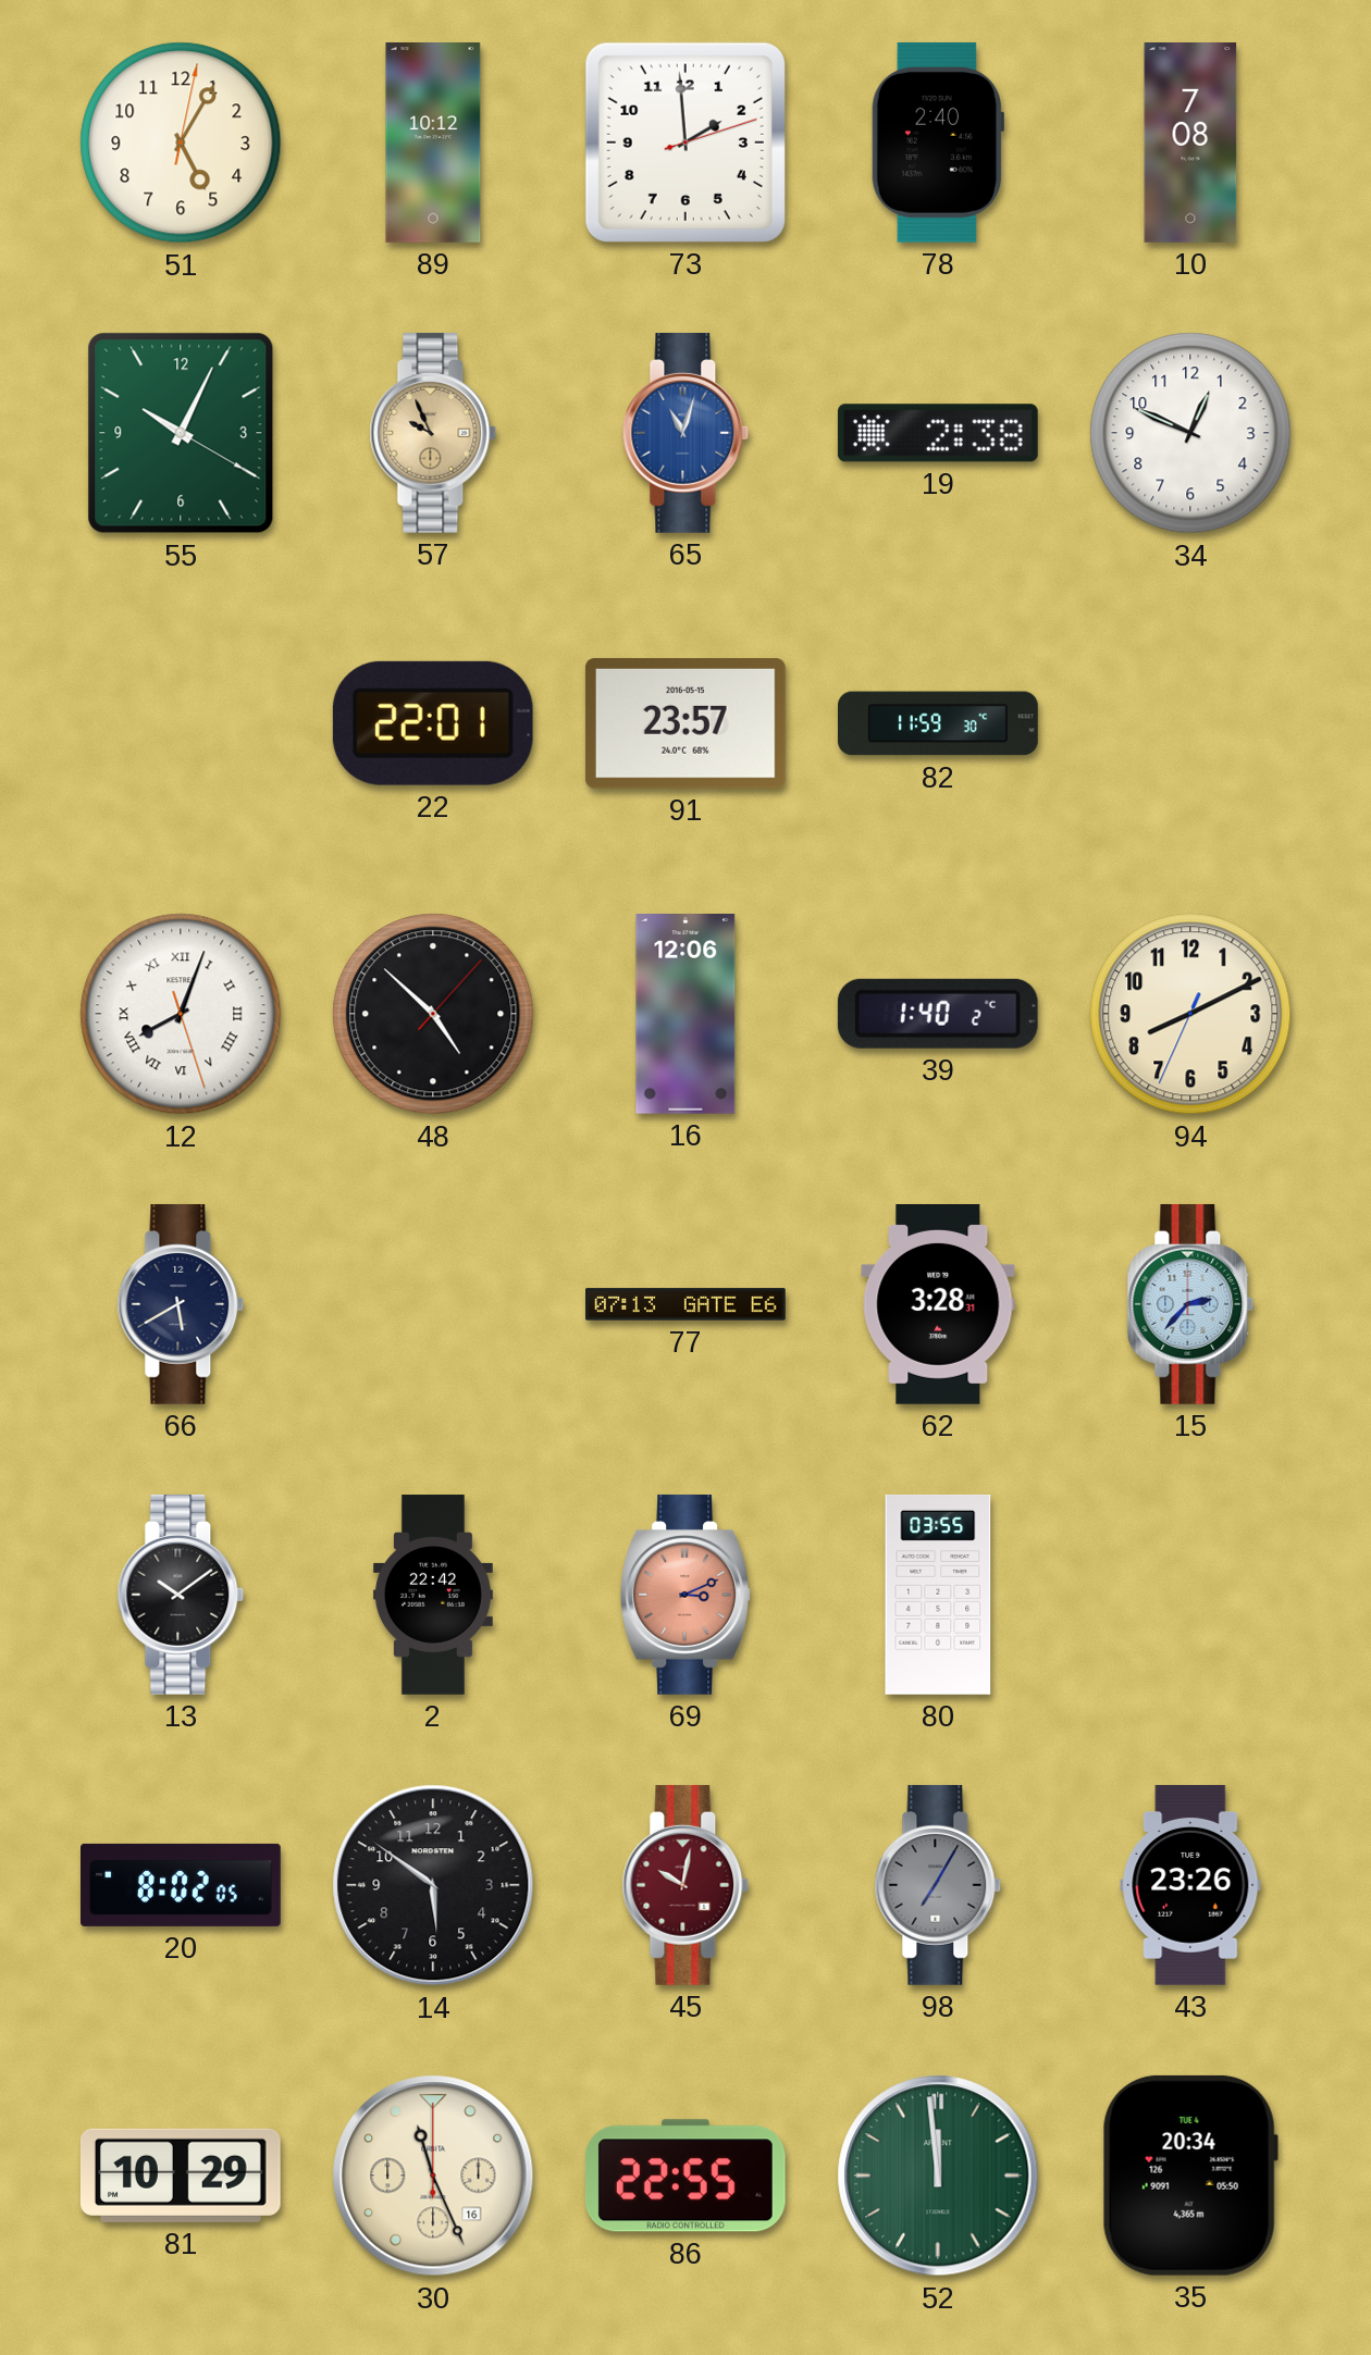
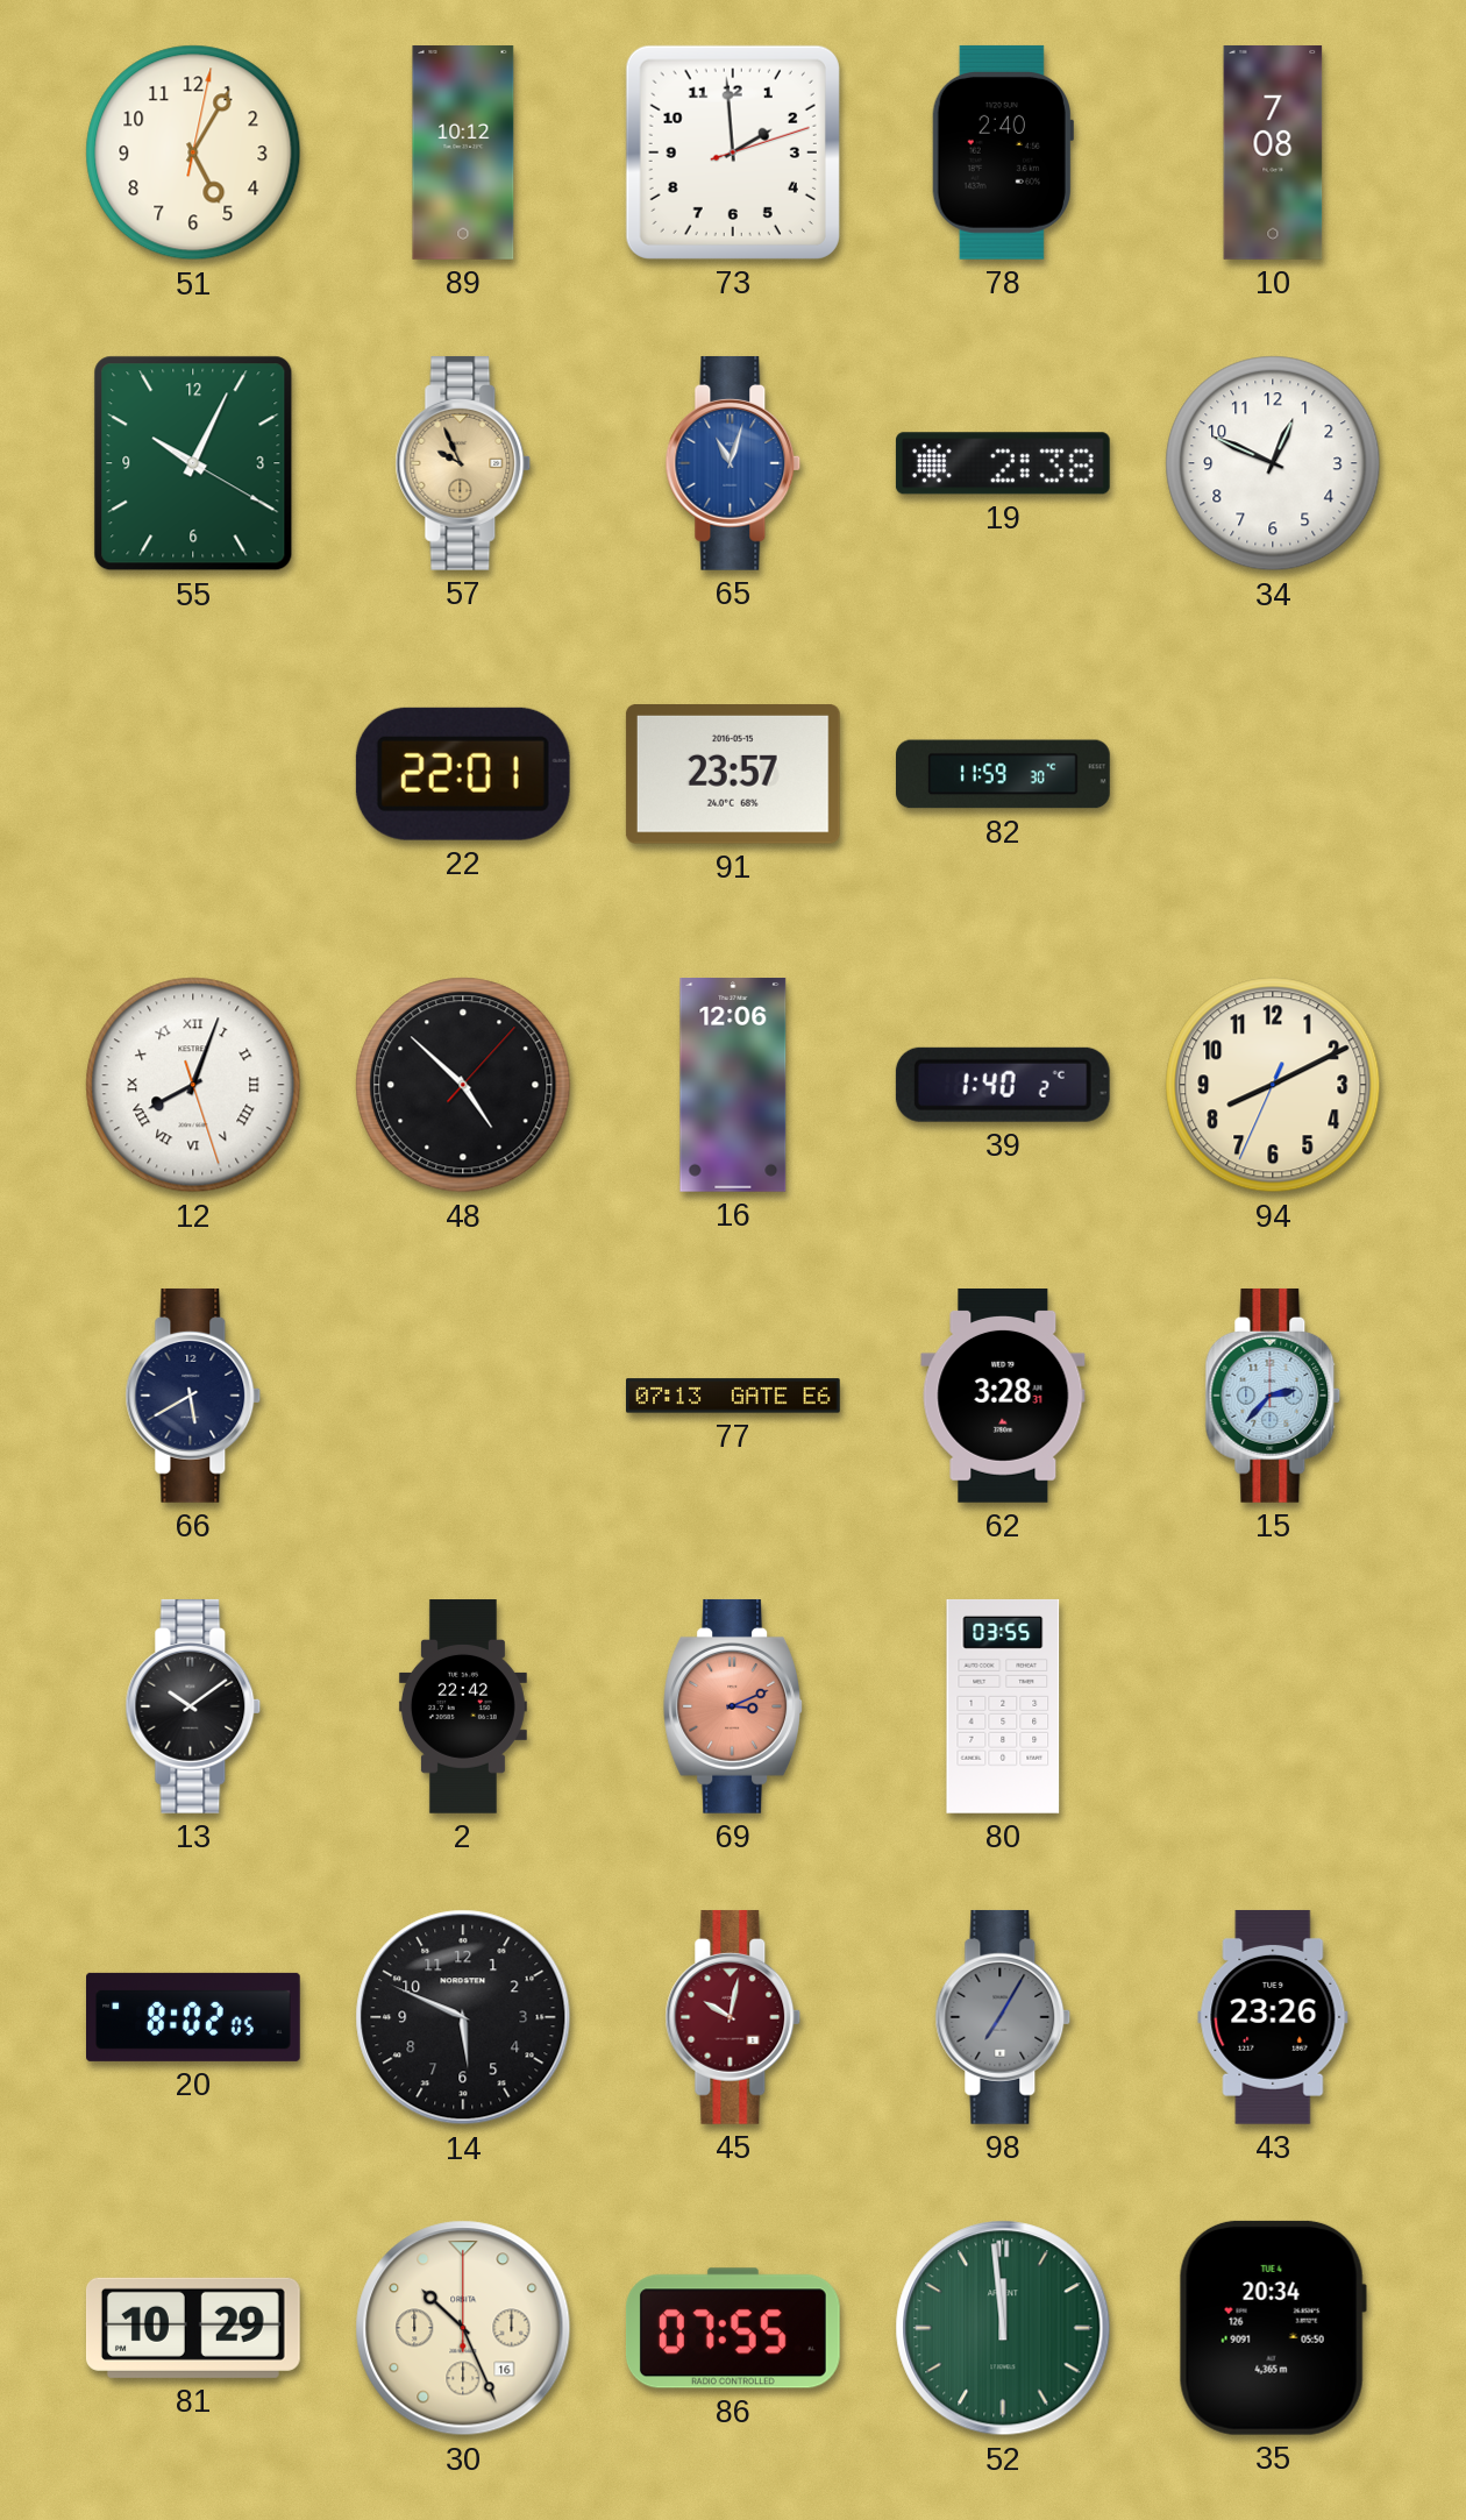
14: 5:51 -> 5:49
30: 11:26 -> 10:26
86: 22:55 -> 07:55
